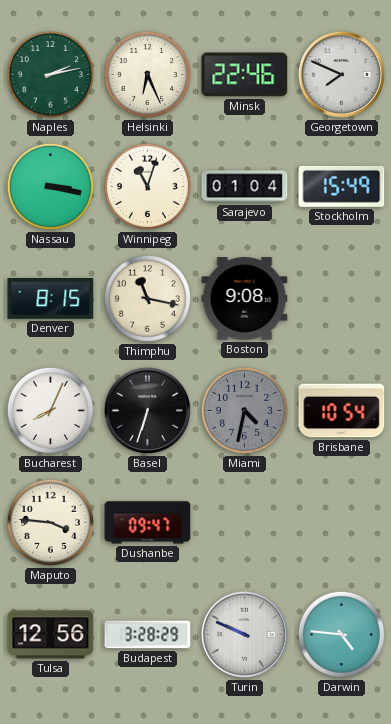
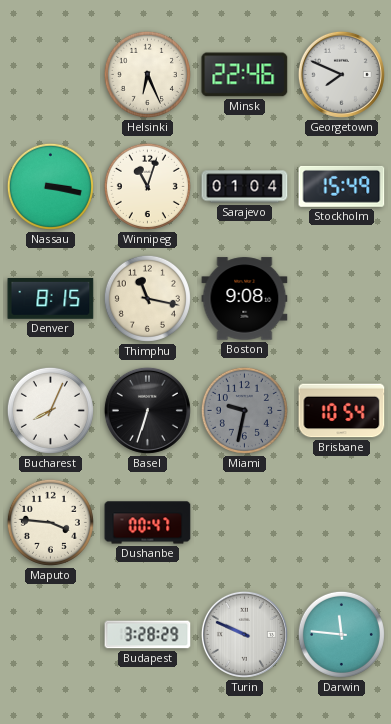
Naples: 2:13 -> none
Miami: 4:32 -> 9:32
Dushanbe: 09:47 -> 00:47
Tulsa: 12:56 -> none
Darwin: 4:46 -> 11:46
